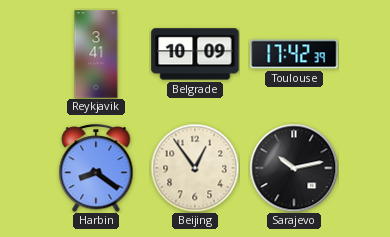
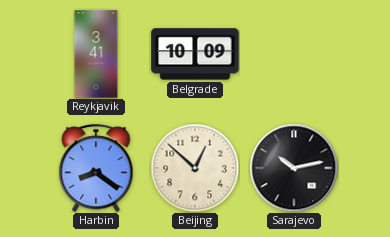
Toulouse: 17:42 -> none
Beijing: 12:54 -> 12:52
